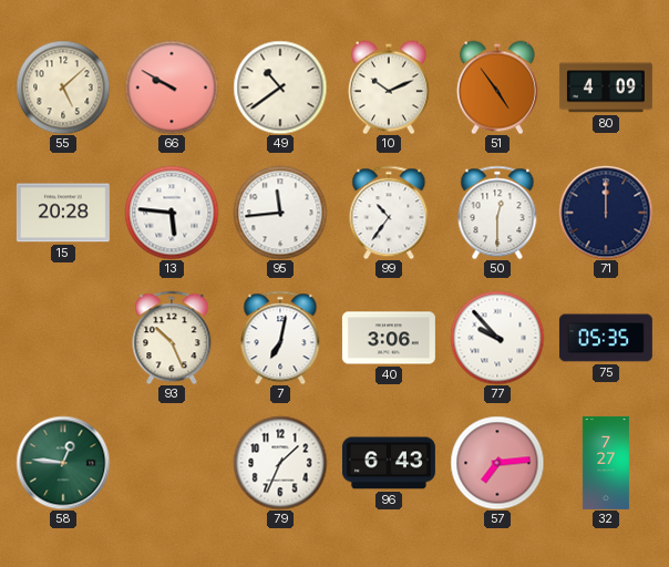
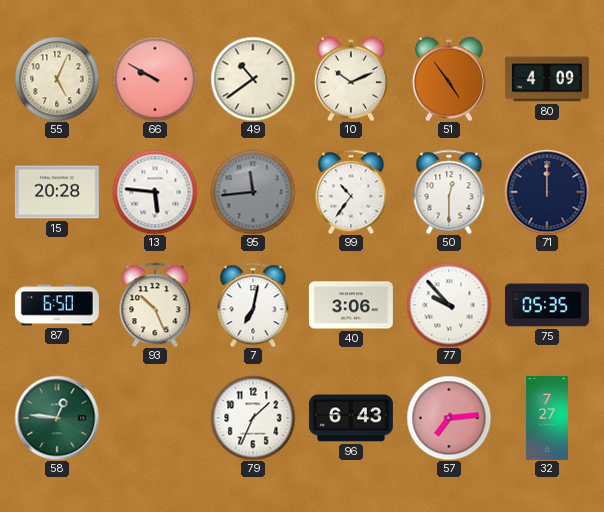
55: 5:08 -> 5:04
95 dial: white -> grey
87: none -> 6:50
